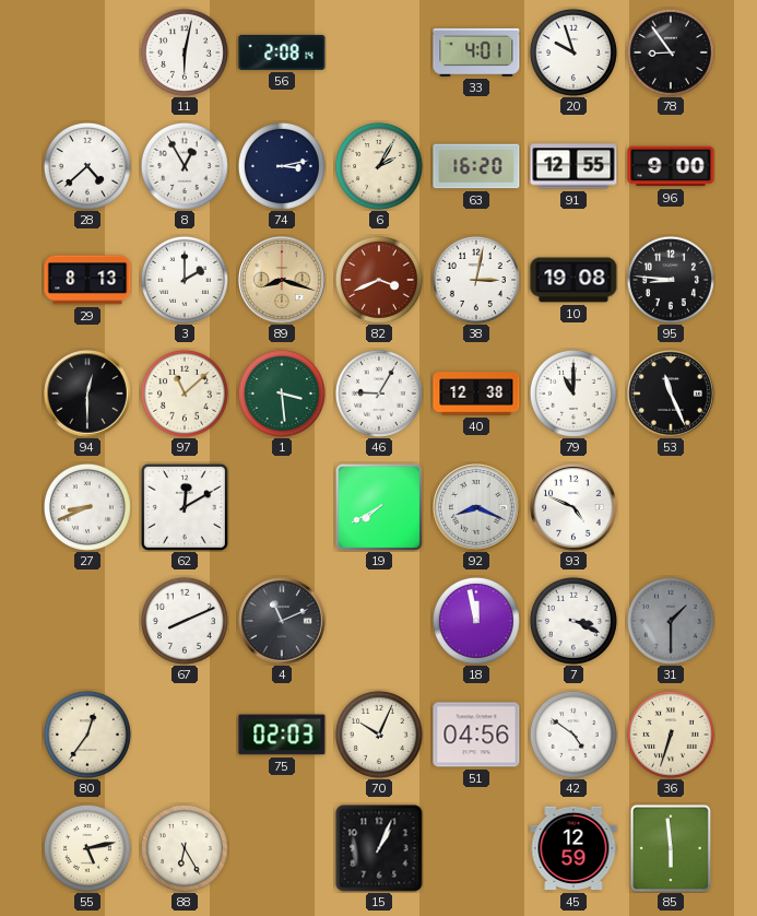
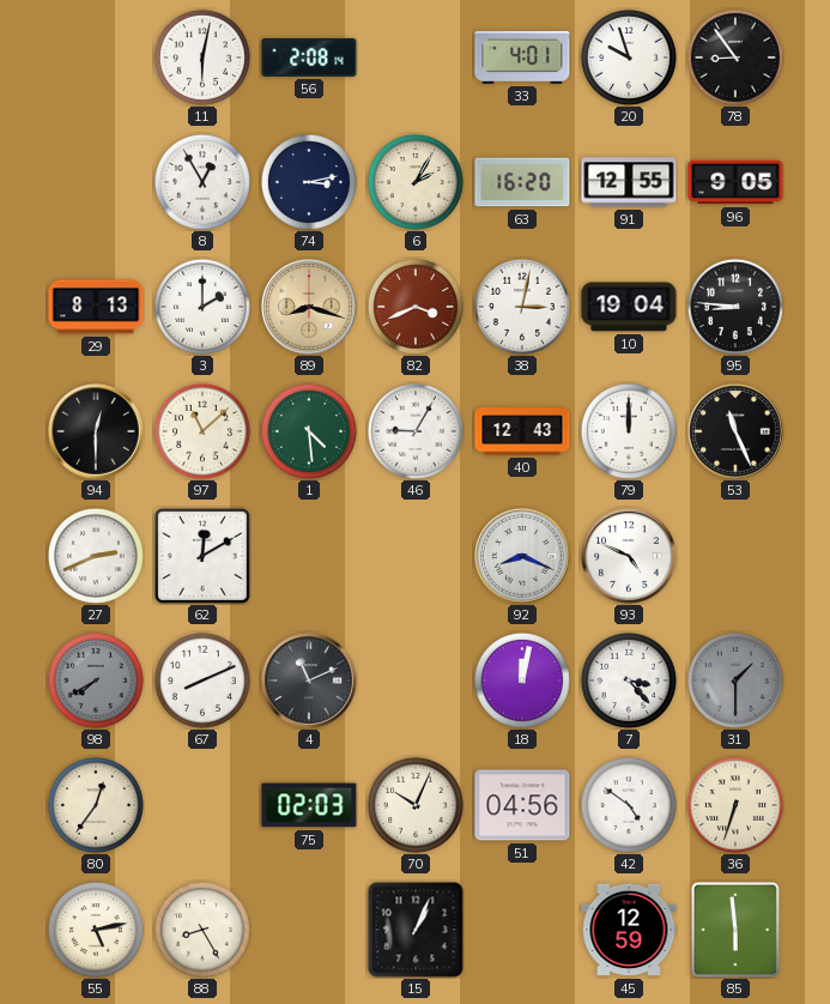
28: 4:38 -> none
96: 9:00 -> 9:05
10: 19:08 -> 19:04
1: 3:29 -> 4:29
40: 12:38 -> 12:43
79: 11:00 -> 12:00
27: 8:41 -> 2:41
19: 7:40 -> none
98: none -> 7:40
18: 11:58 -> 12:02
7: 3:19 -> 3:23
88: 6:25 -> 8:25
